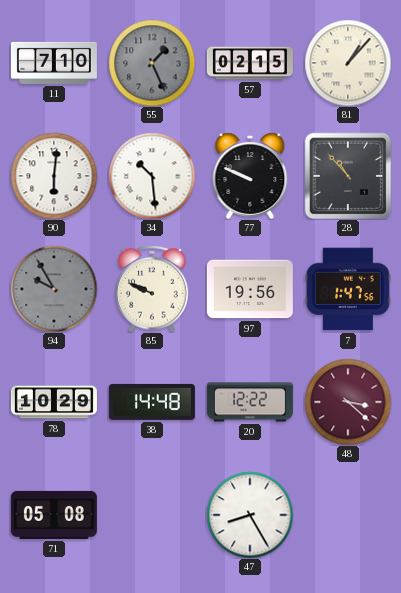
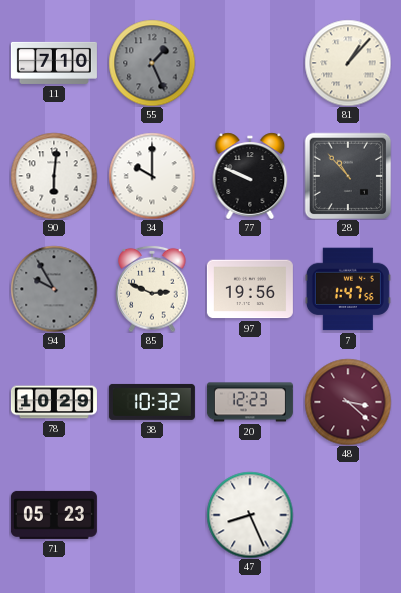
57: 02:15 -> none
34: 10:29 -> 10:00
85: 9:49 -> 2:49
38: 14:48 -> 10:32
20: 12:22 -> 12:23
71: 05:08 -> 05:23
47: 8:25 -> 8:26
